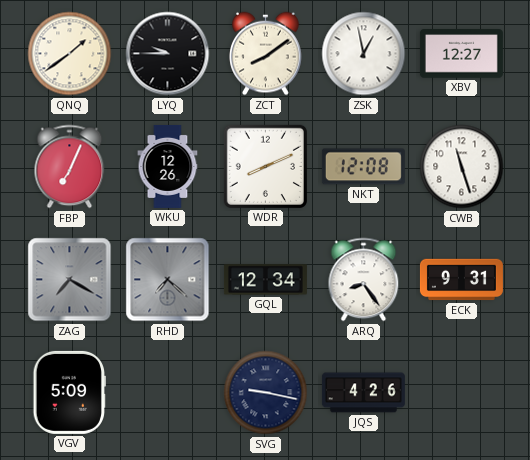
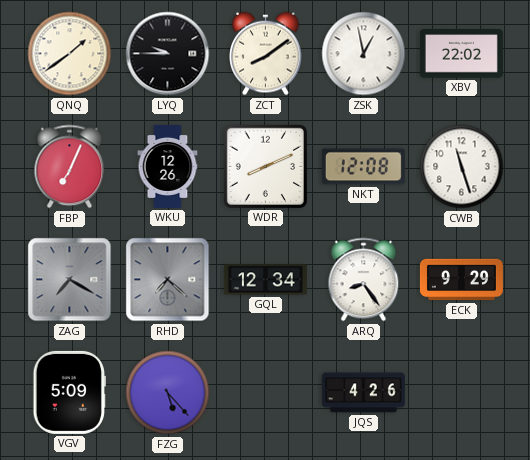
XBV: 12:27 -> 22:02
ECK: 9:31 -> 9:29
FZG: none -> 5:23
SVG: 9:17 -> none
